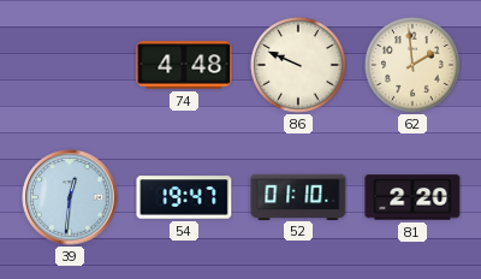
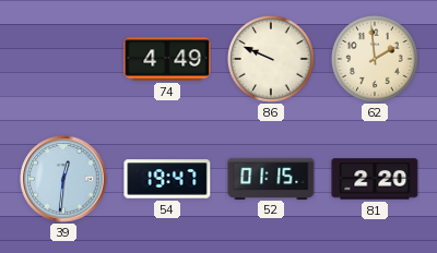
74: 4:48 -> 4:49
52: 01:10 -> 01:15
